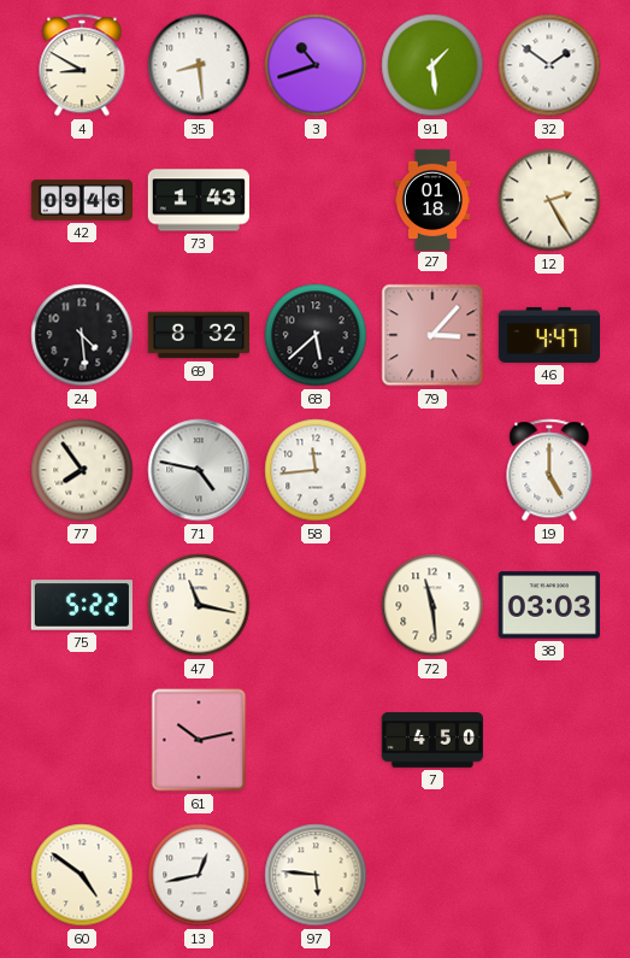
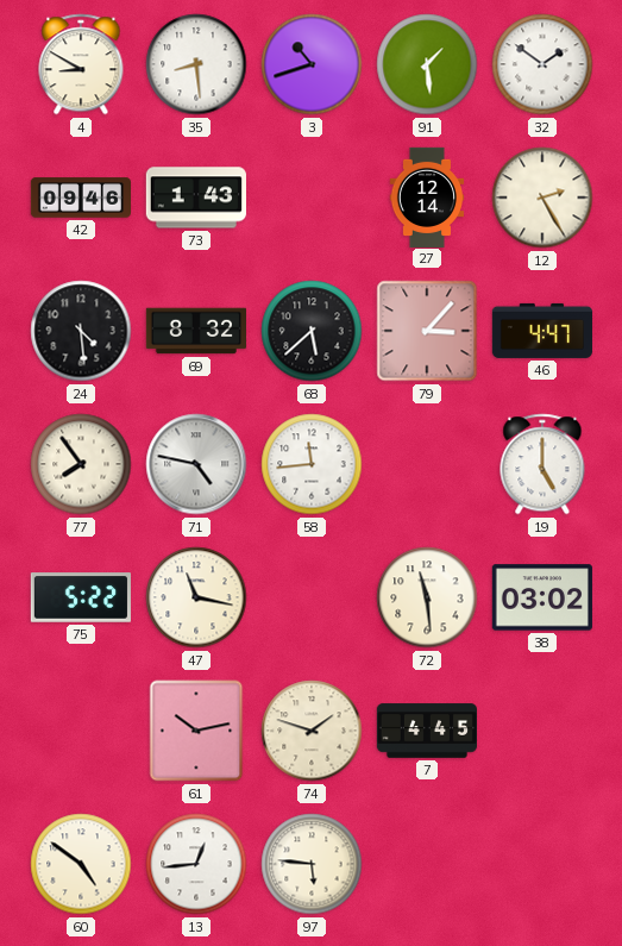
27: 01:18 -> 12:14
38: 03:03 -> 03:02
74: none -> 1:48
7: 4:50 -> 4:45
13: 12:43 -> 12:44
